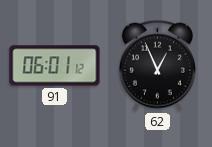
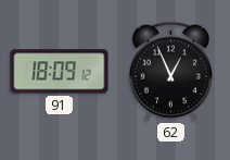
91: 06:01 -> 18:09
